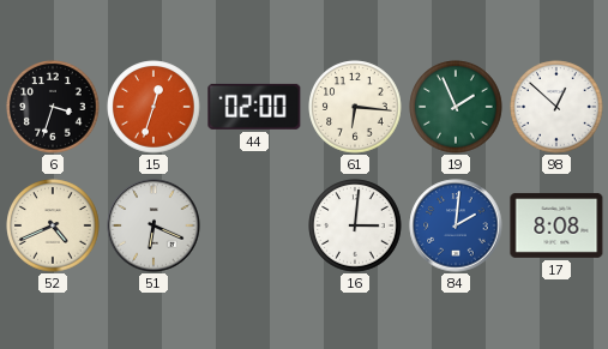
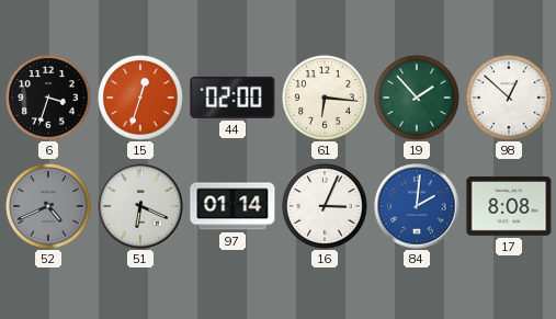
19: 1:56 -> 1:53
52 dial: cream -> grey
97: none -> 01:14
16: 3:01 -> 3:04
